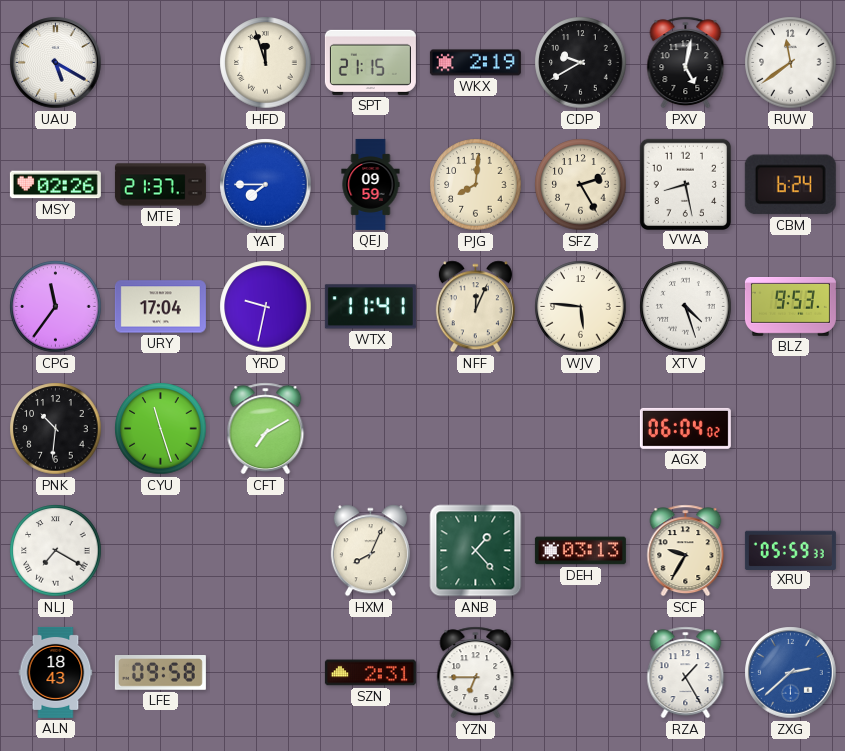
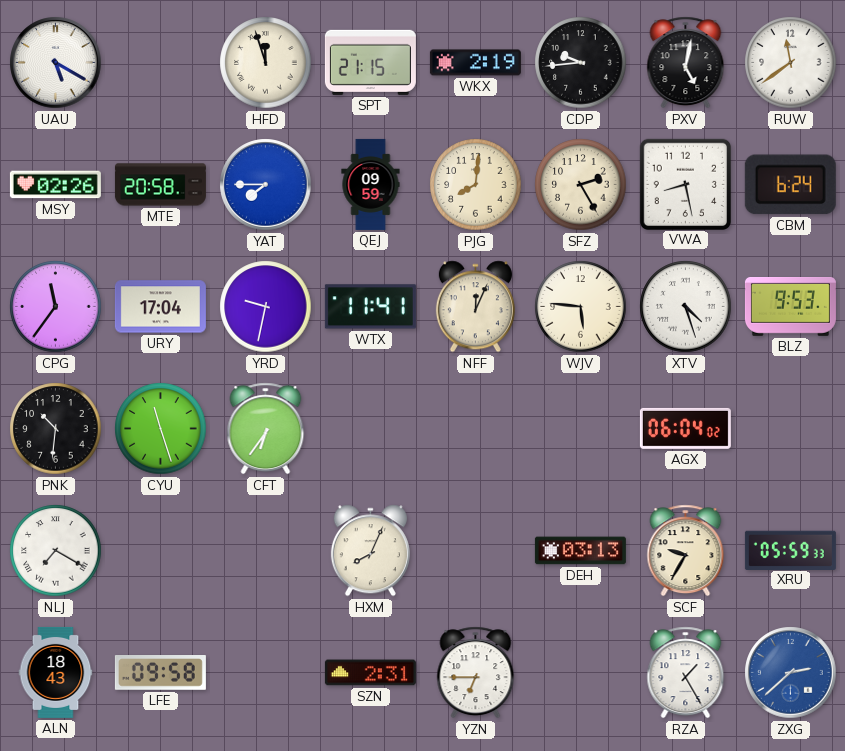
CDP: 9:40 -> 9:44
MTE: 21:37 -> 20:58
CFT: 7:10 -> 6:36
ANB: 1:23 -> none
